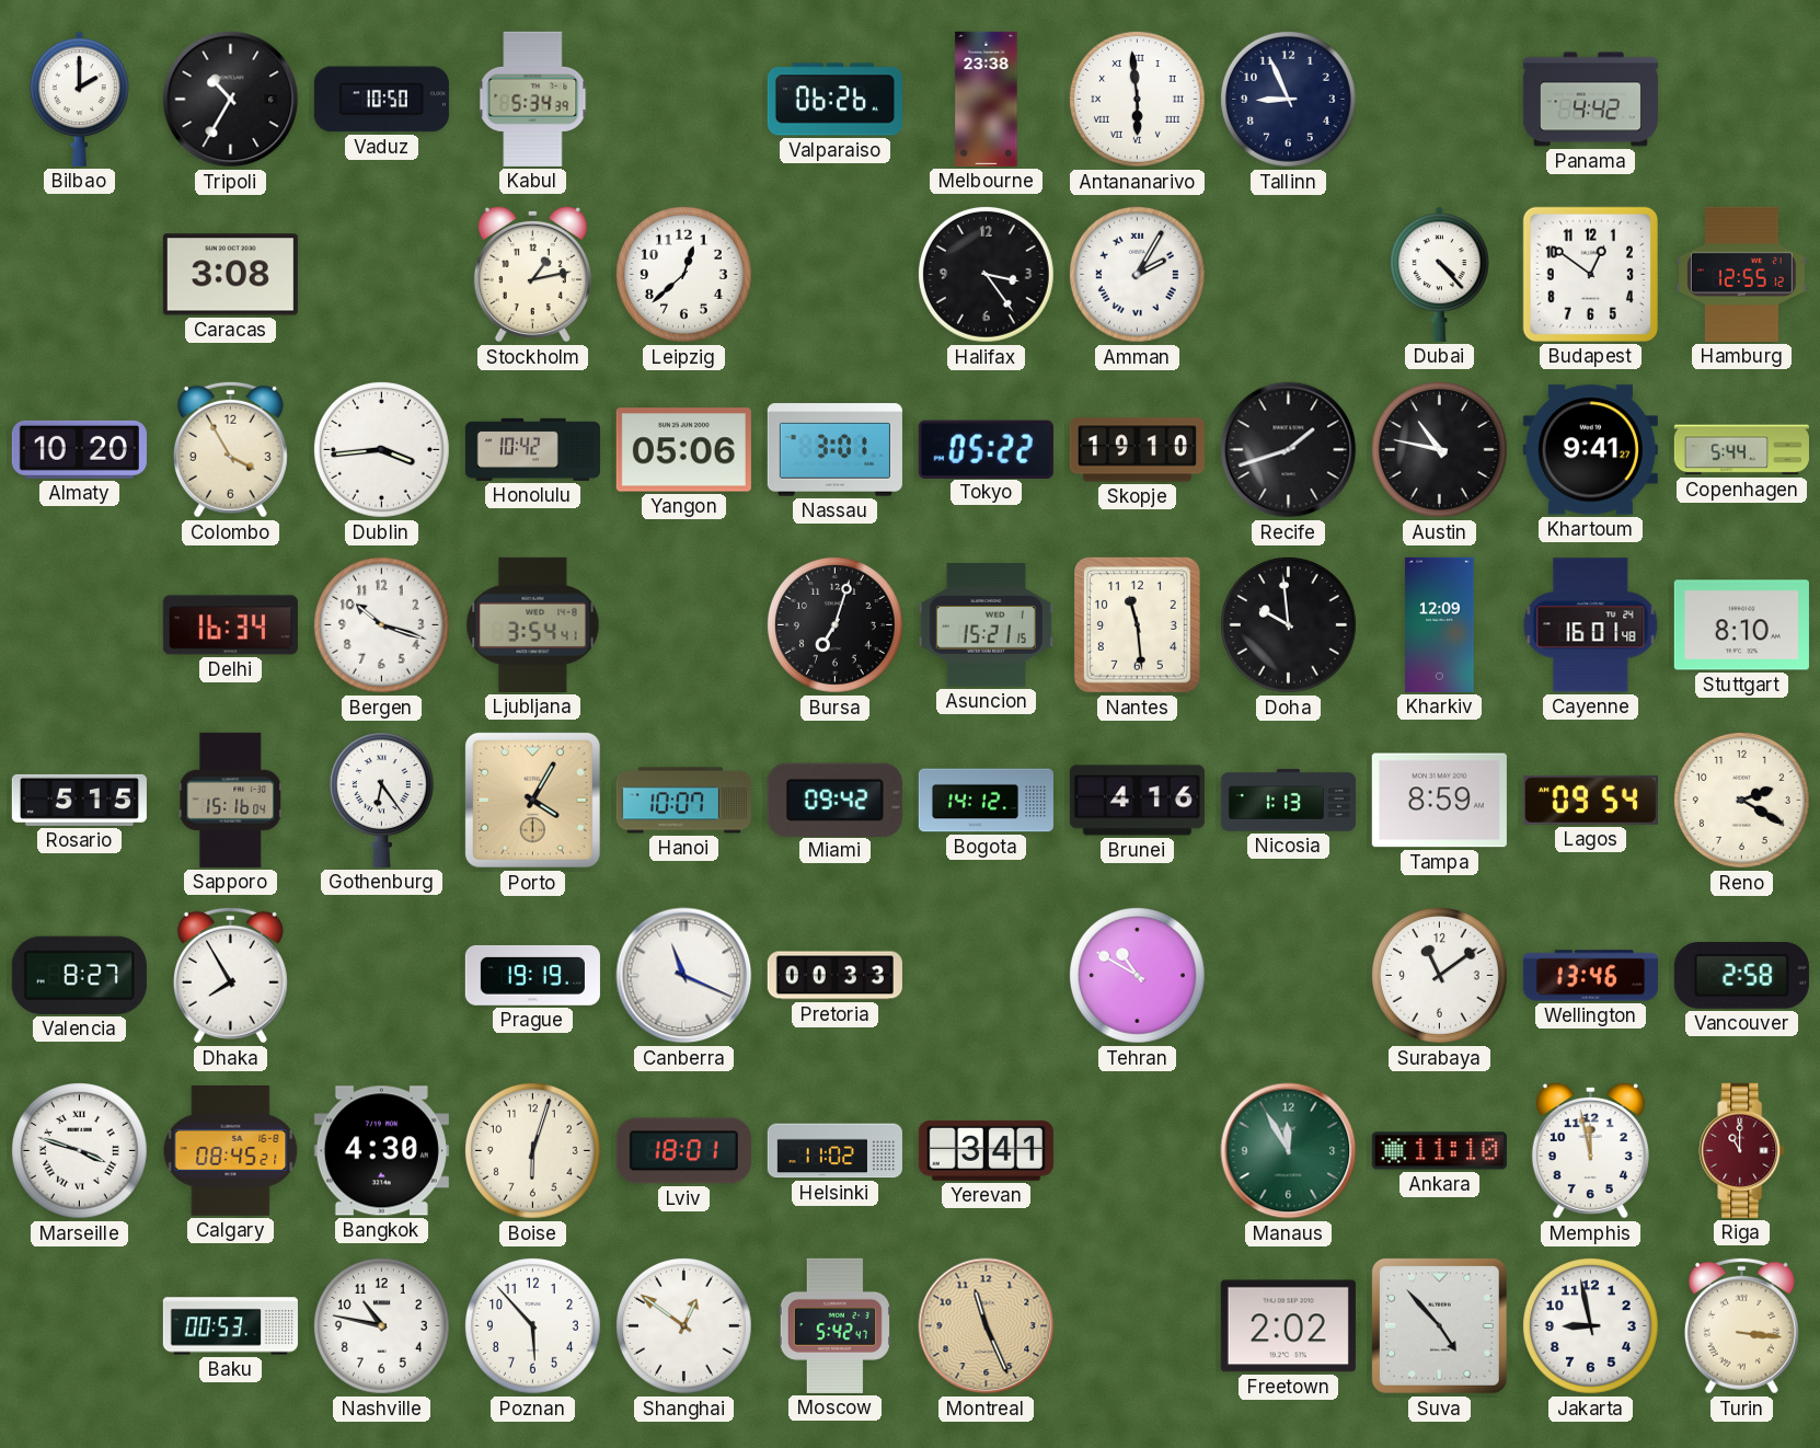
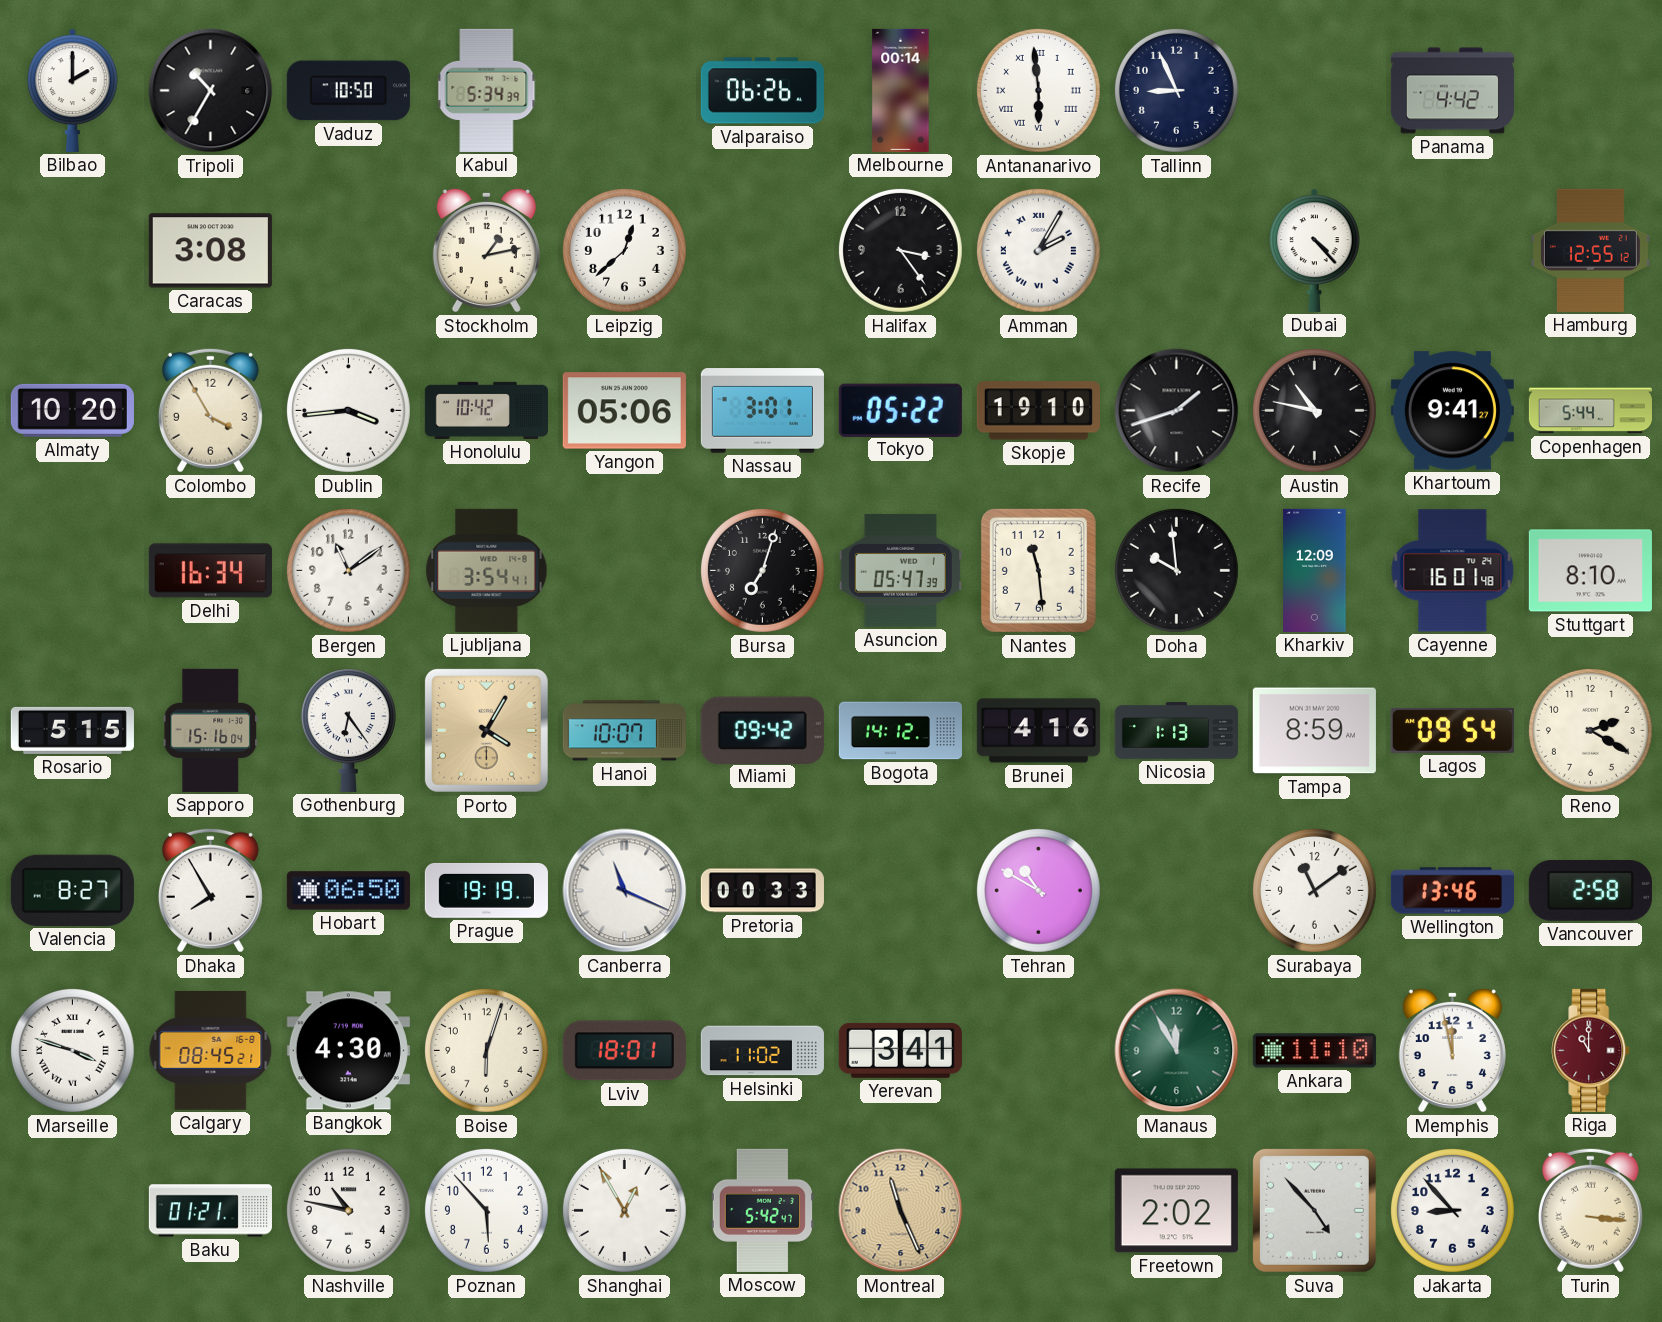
Melbourne: 23:38 -> 00:14
Budapest: 12:51 -> none
Bergen: 10:18 -> 11:09
Asuncion: 15:21 -> 05:47
Hobart: none -> 06:50
Baku: 00:53 -> 01:21
Shanghai: 12:51 -> 12:55
Jakarta: 8:58 -> 8:53
